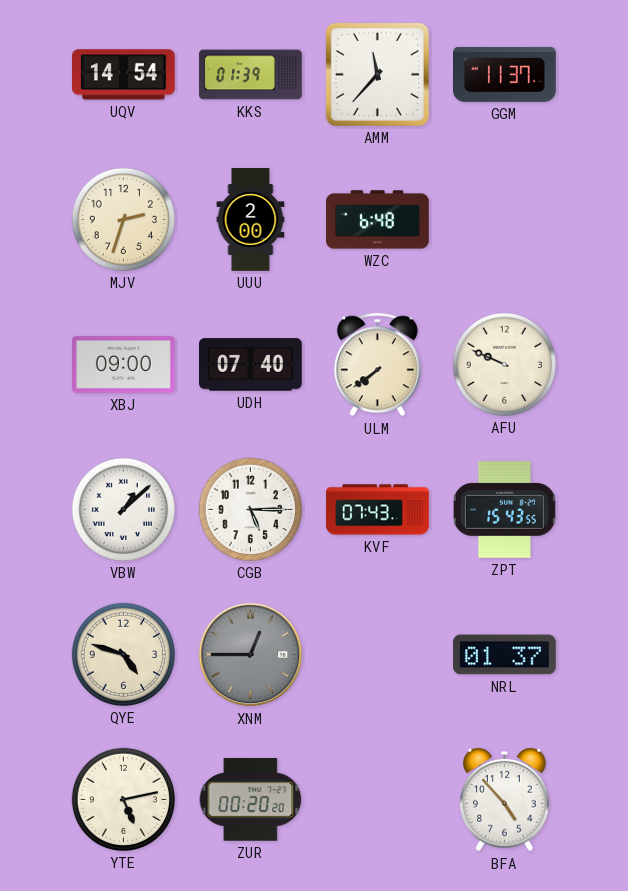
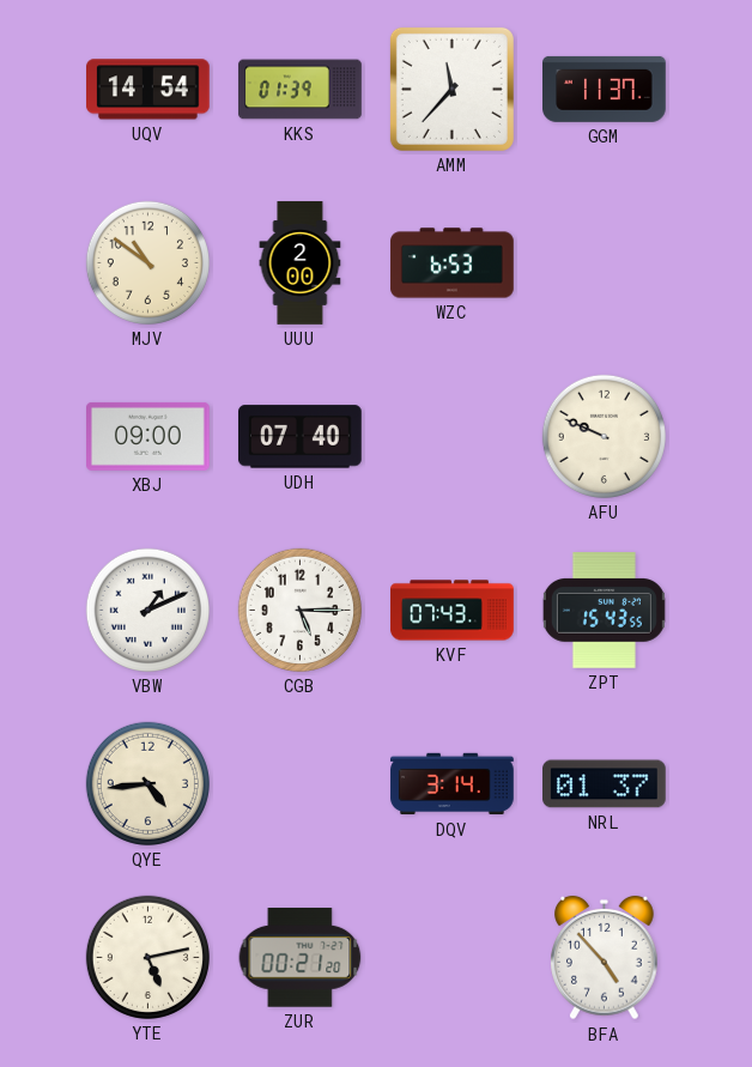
MJV: 2:33 -> 10:51
WZC: 6:48 -> 6:53
ULM: 7:39 -> none
VBW: 1:08 -> 1:11
QYE: 4:48 -> 4:44
XNM: 12:45 -> none
DQV: none -> 3:14
ZUR: 00:20 -> 00:21
